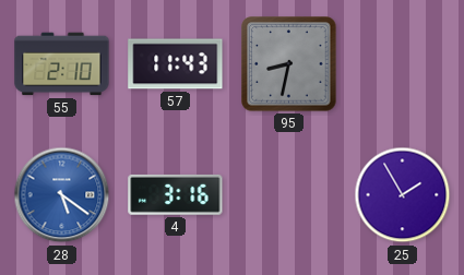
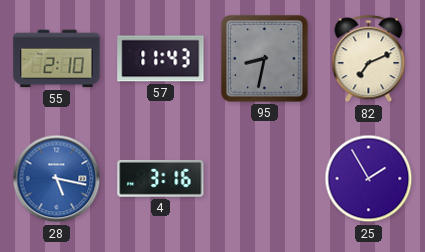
82: none -> 7:11
28: 5:21 -> 5:17
